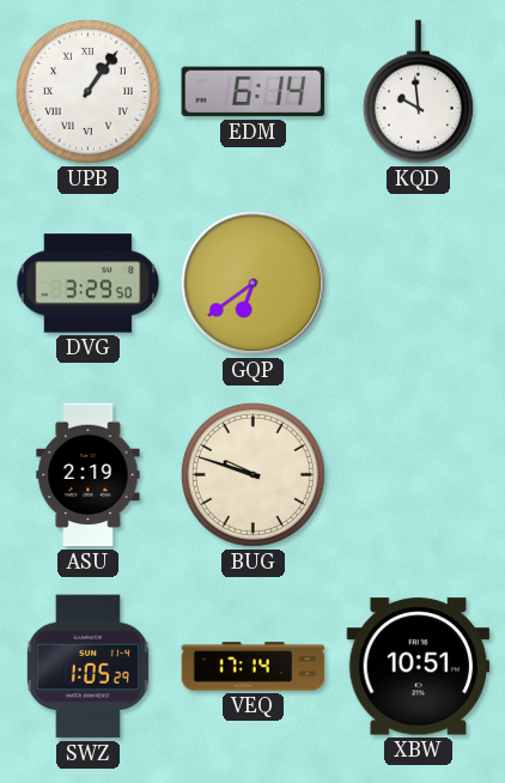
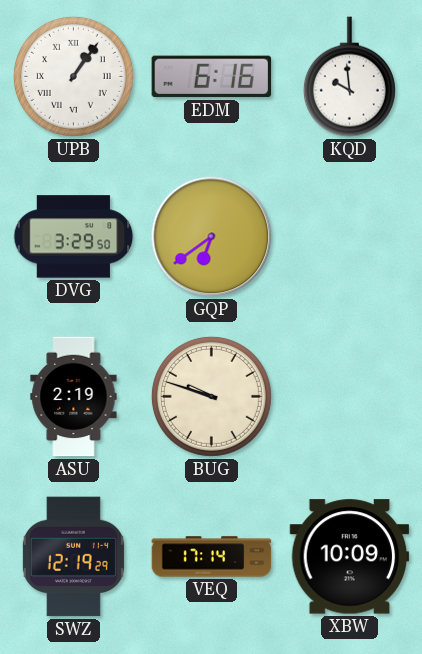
EDM: 6:14 -> 6:16
SWZ: 1:05 -> 12:19
XBW: 10:51 -> 10:09
